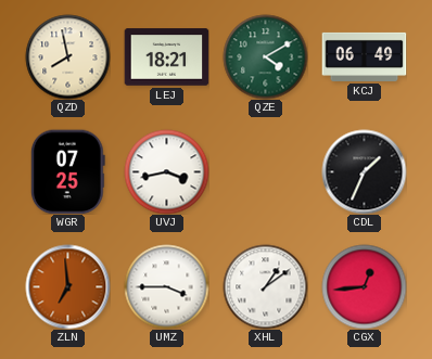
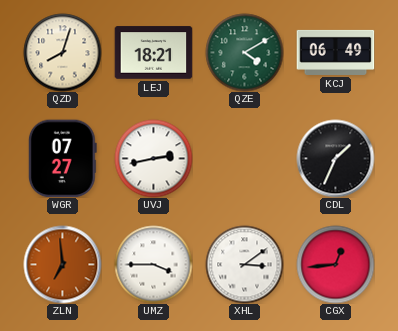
QZD: 7:58 -> 8:03
WGR: 07:25 -> 07:27
UVJ: 3:43 -> 2:43
XHL: 1:09 -> 3:09
